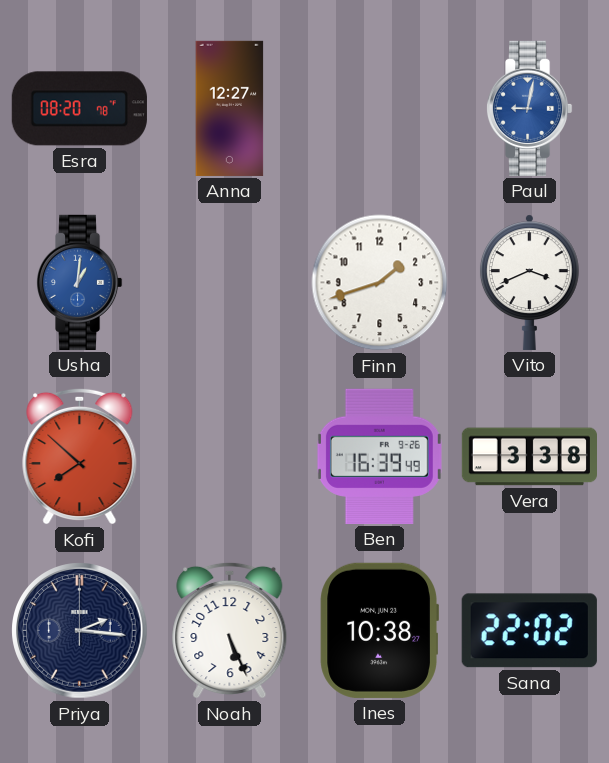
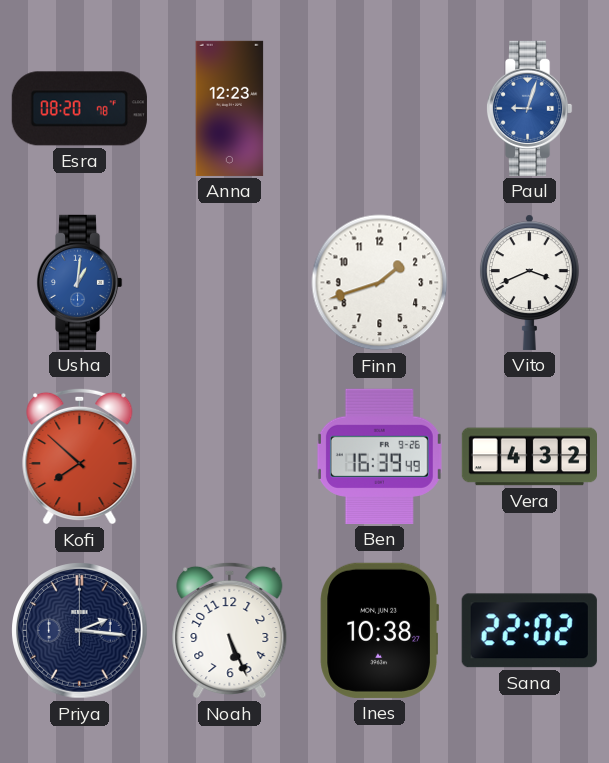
Anna: 12:27 -> 12:23
Paul: 9:02 -> 9:03
Vera: 3:38 -> 4:32
